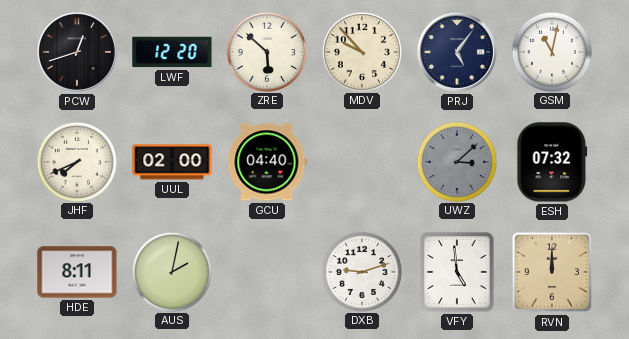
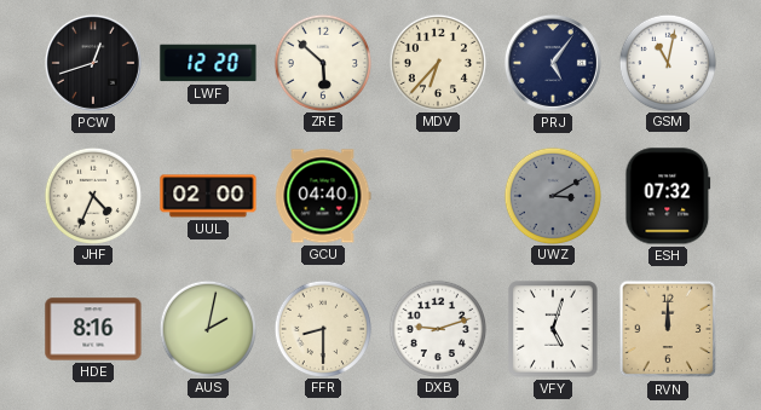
MDV: 9:53 -> 6:37
JHF: 7:41 -> 4:34
UWZ: 3:08 -> 3:10
HDE: 8:11 -> 8:16
FFR: none -> 8:30
VFY: 4:59 -> 5:03
